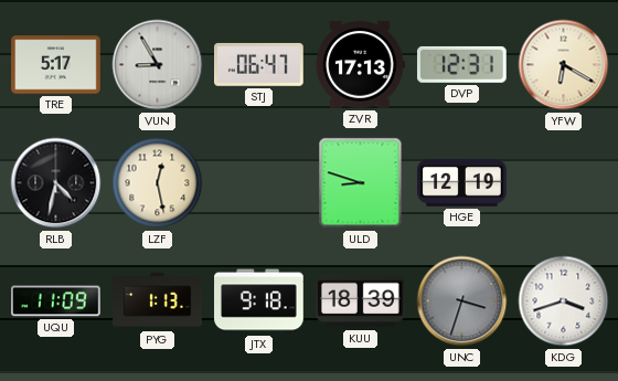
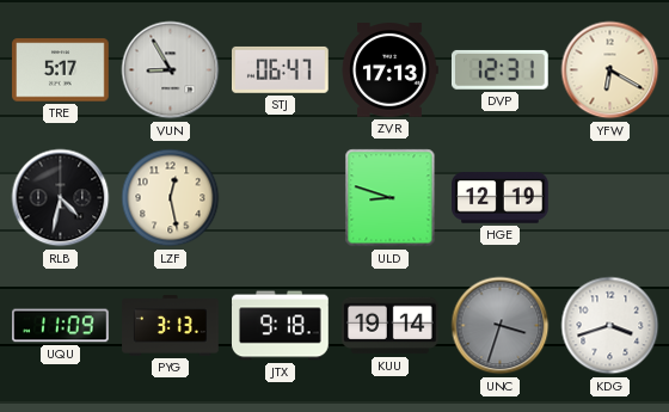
PYG: 1:13 -> 3:13
KUU: 18:39 -> 19:14
